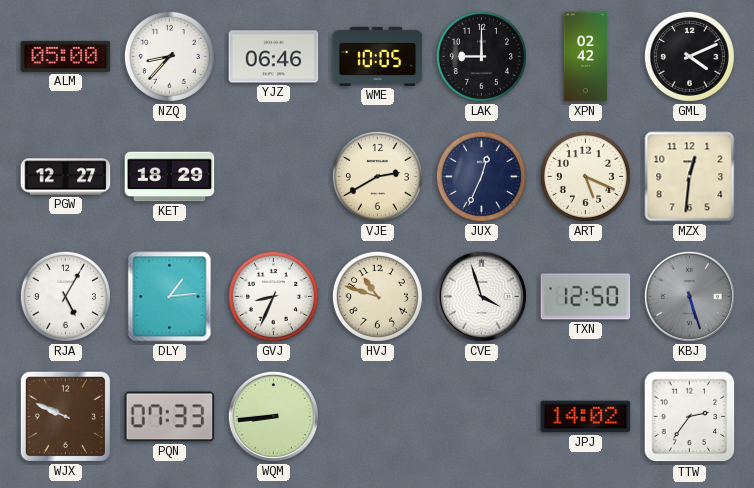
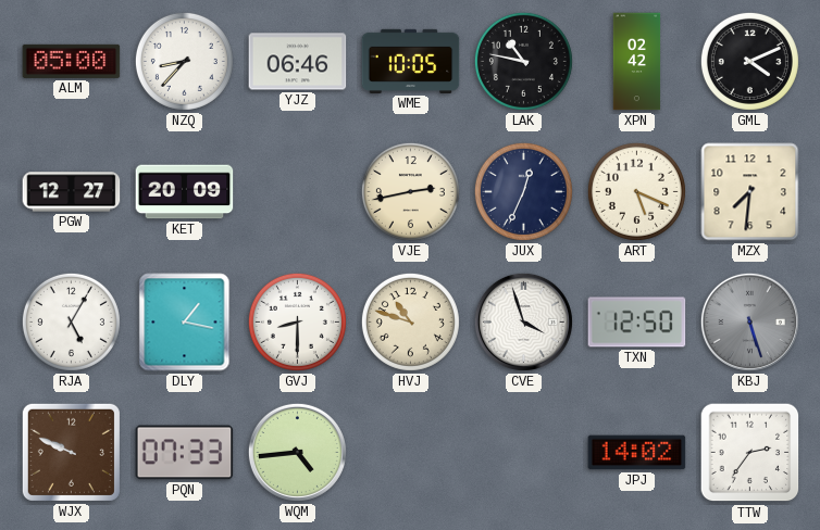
LAK: 9:00 -> 10:47
KET: 18:29 -> 20:09
VJE: 2:40 -> 2:43
MZX: 12:31 -> 7:31
DLY: 1:14 -> 1:17
GVJ: 8:34 -> 8:30
WQM: 8:44 -> 4:44
